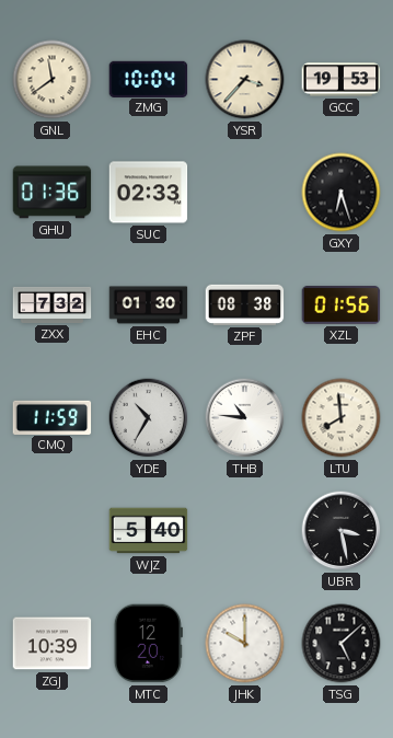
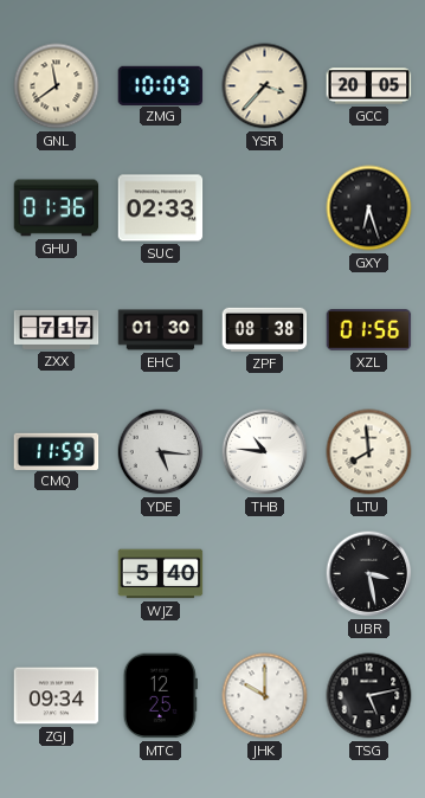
ZMG: 10:04 -> 10:09
GCC: 19:53 -> 20:05
ZXX: 7:32 -> 7:17
YDE: 10:35 -> 5:16
ZGJ: 10:39 -> 09:34
MTC: 12:20 -> 12:25
TSG: 5:08 -> 5:13
